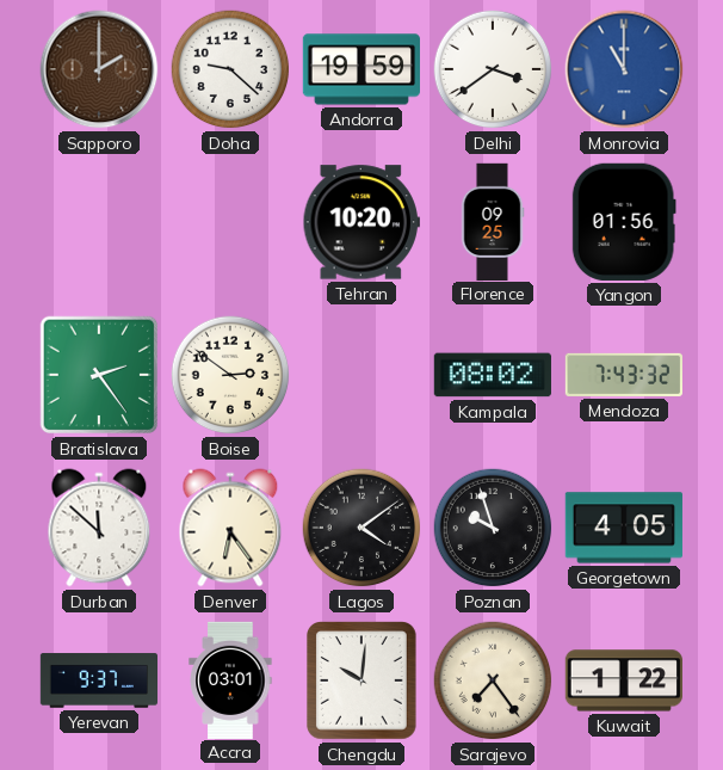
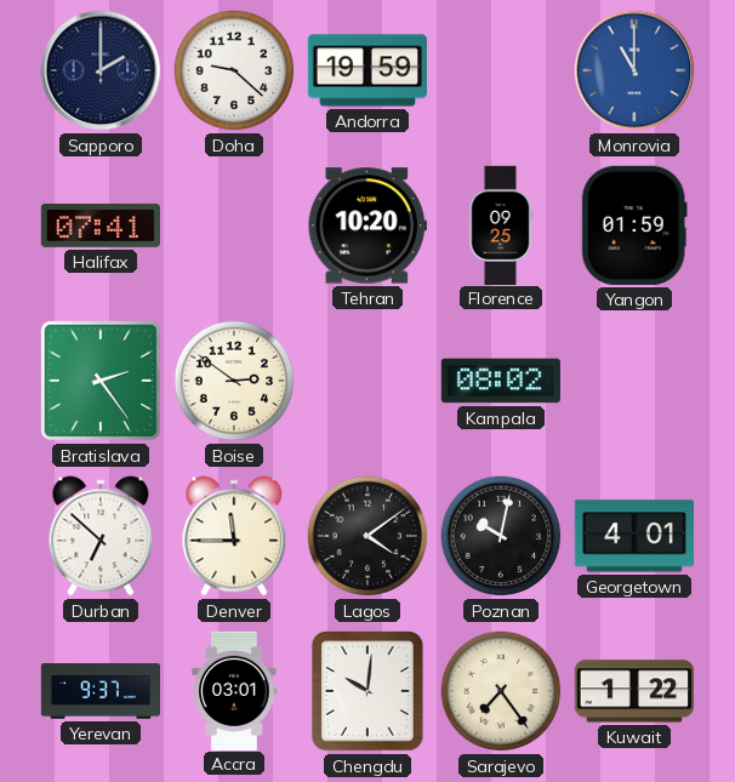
Sapporo dial: brown -> navy
Delhi: 3:39 -> none
Halifax: none -> 07:41
Yangon: 01:56 -> 01:59
Mendoza: 7:43 -> none
Durban: 11:52 -> 6:52
Denver: 6:24 -> 11:45
Poznan: 9:57 -> 10:02
Georgetown: 4:05 -> 4:01
